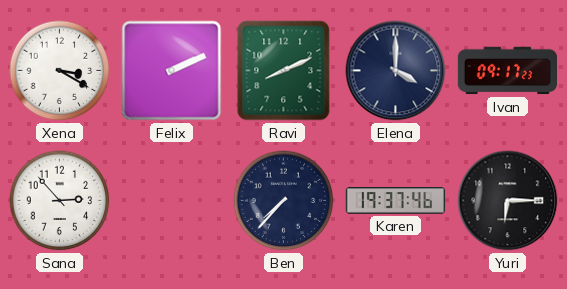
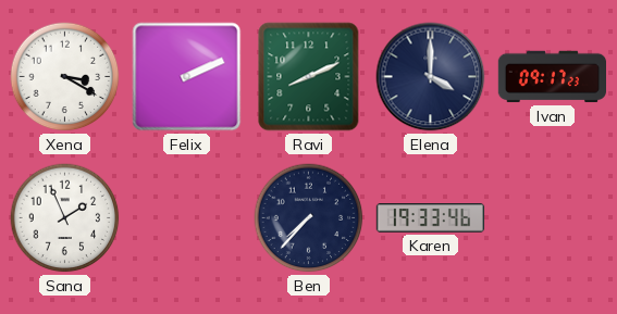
Sana: 2:53 -> 1:56
Karen: 19:37 -> 19:33
Yuri: 6:15 -> none
